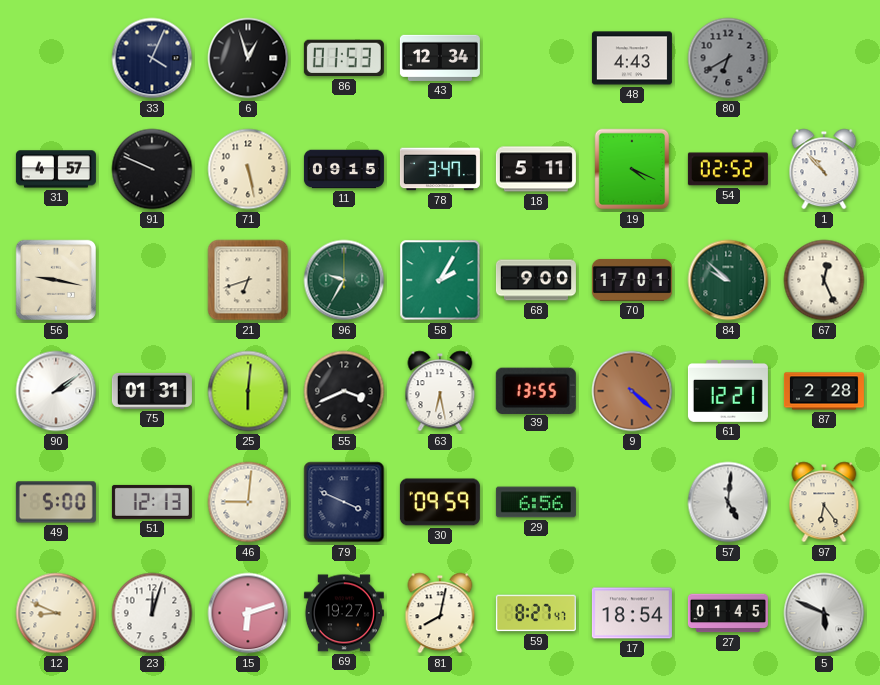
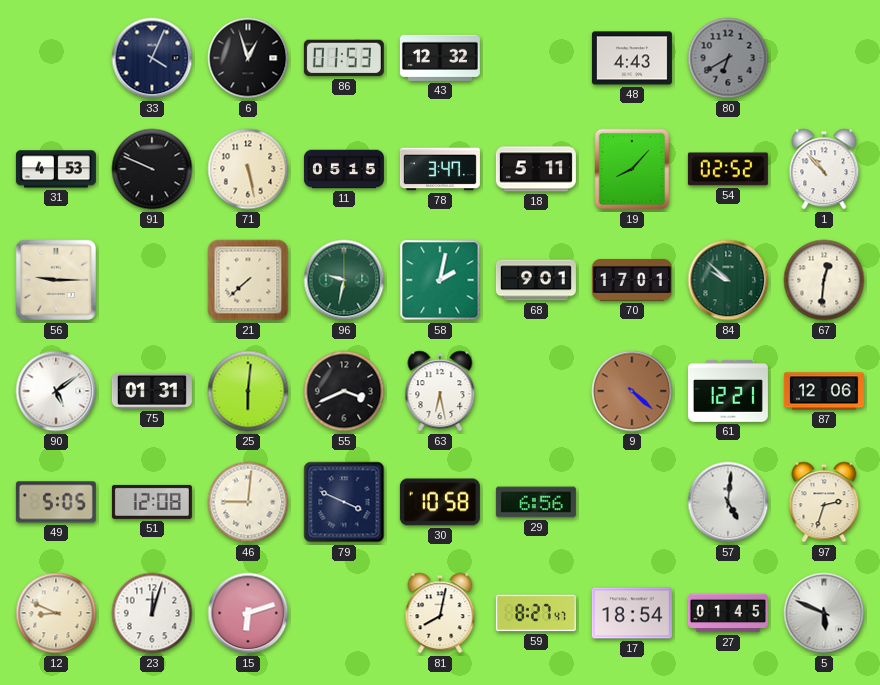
43: 12:34 -> 12:32
31: 4:57 -> 4:53
11: 09:15 -> 05:15
19: 4:19 -> 8:07
56: 9:17 -> 9:15
21: 6:42 -> 7:38
96: 9:35 -> 9:32
58: 2:05 -> 2:02
68: 9:00 -> 9:01
67: 12:26 -> 12:31
90: 2:09 -> 5:09
39: 13:55 -> none
87: 2:28 -> 12:06
49: 5:00 -> 5:05
51: 12:13 -> 12:08
30: 09:59 -> 10:58
97: 6:24 -> 2:33
69: 19:27 -> none
